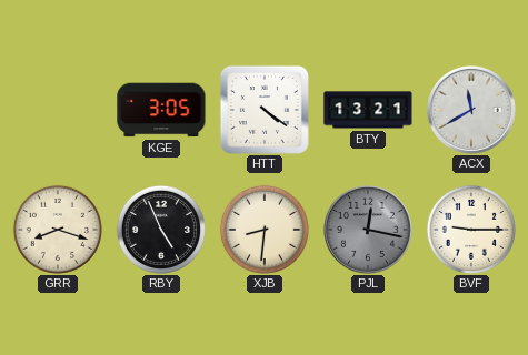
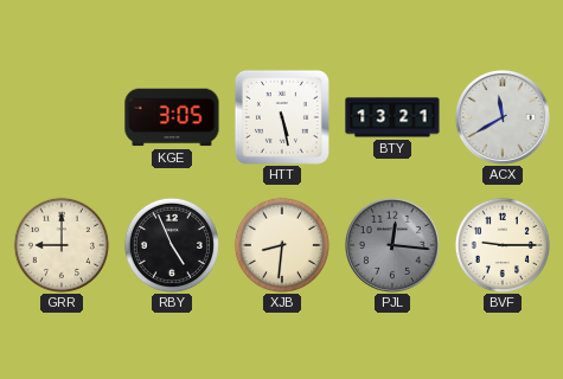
HTT: 4:21 -> 5:28
GRR: 8:18 -> 9:00
PJL: 12:17 -> 12:16
